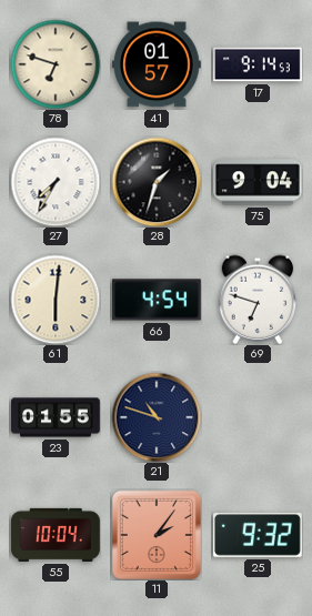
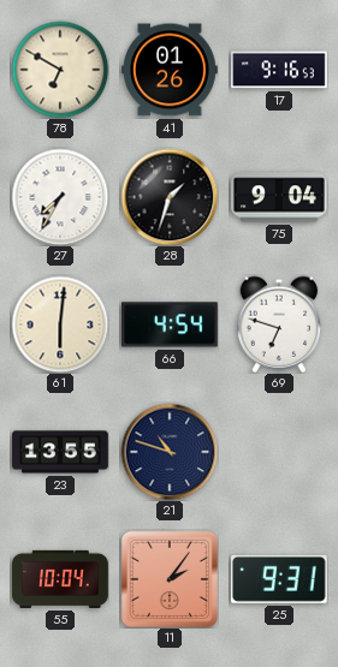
78: 6:48 -> 6:50
41: 01:57 -> 01:26
17: 9:14 -> 9:16
23: 01:55 -> 13:55
25: 9:32 -> 9:31
